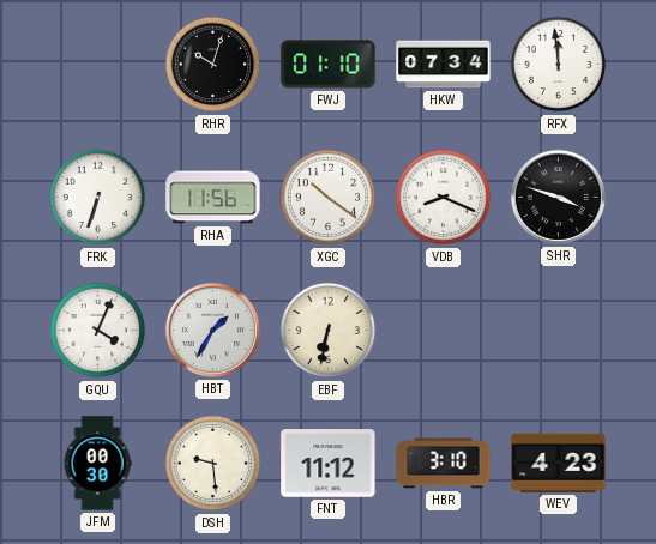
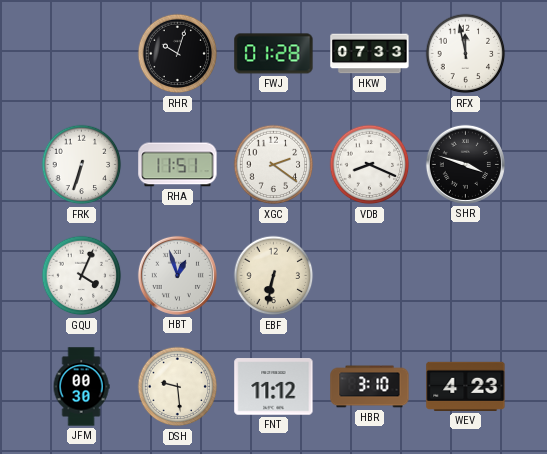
FWJ: 01:10 -> 01:28
HKW: 07:34 -> 07:33
RFX: 11:59 -> 11:58
RHA: 11:56 -> 11:51
XGC: 10:21 -> 2:21
HBT: 1:35 -> 12:57
